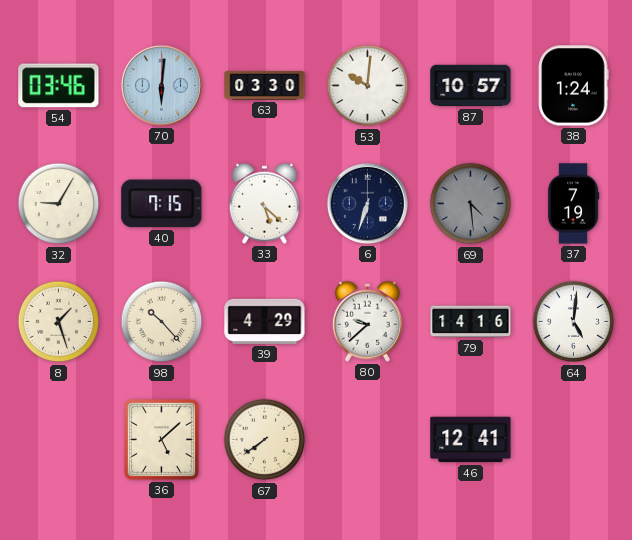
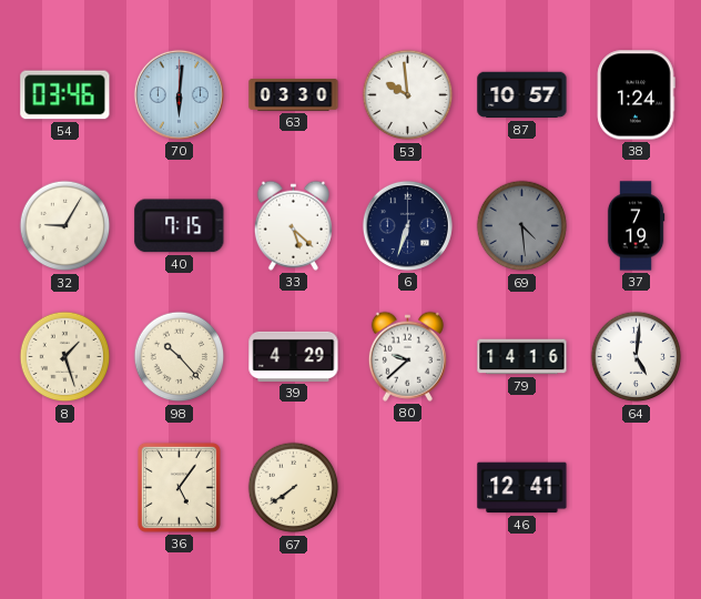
53: 10:01 -> 9:59
36: 5:08 -> 5:06
